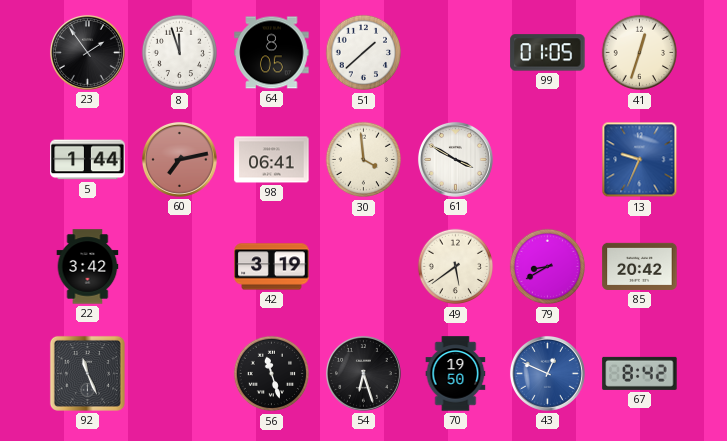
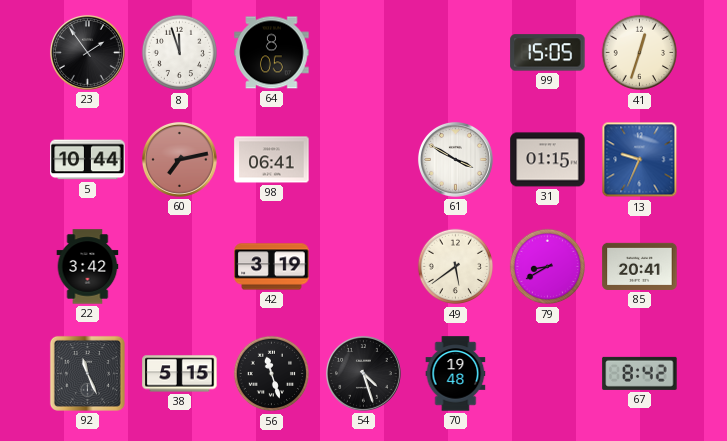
51: 1:38 -> none
99: 01:05 -> 15:05
5: 1:44 -> 10:44
30: 3:59 -> none
31: none -> 01:15
85: 20:42 -> 20:41
38: none -> 5:15
54: 6:27 -> 4:27
70: 19:50 -> 19:48
43: 12:49 -> none
